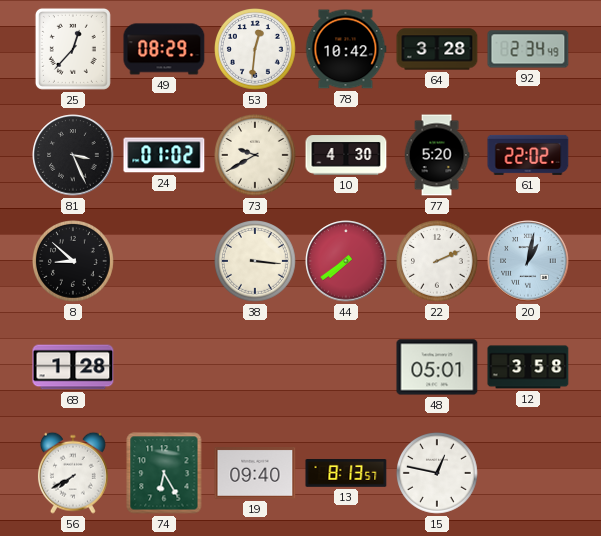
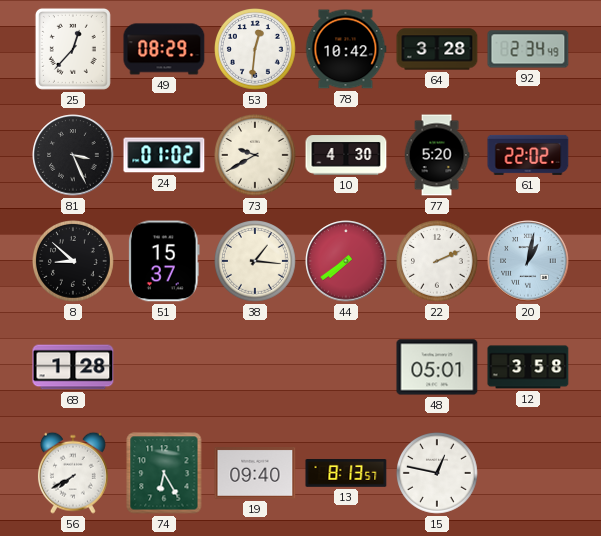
51: none -> 15:37
38: 3:16 -> 1:16
